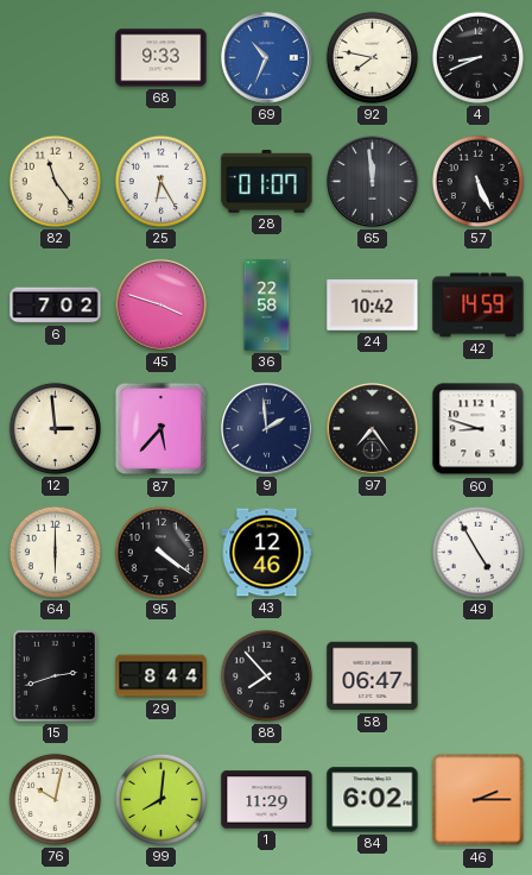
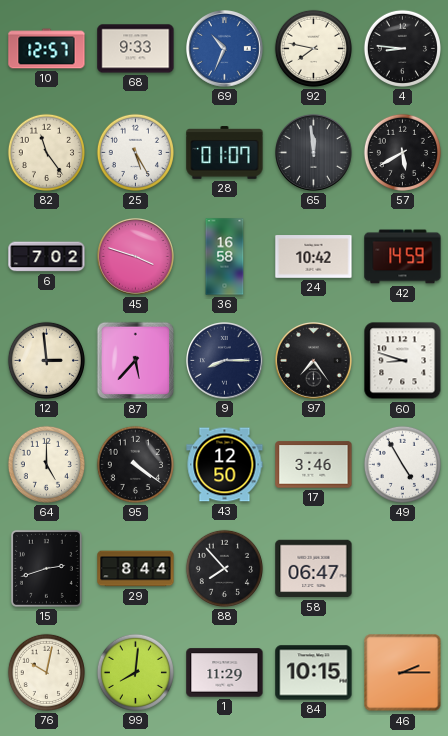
10: none -> 12:57
4: 8:41 -> 8:46
25: 6:25 -> 5:25
57: 5:26 -> 5:40
36: 22:58 -> 16:58
9: 1:59 -> 8:15
64: 6:00 -> 5:00
43: 12:46 -> 12:50
17: none -> 3:46
84: 6:02 -> 10:15
